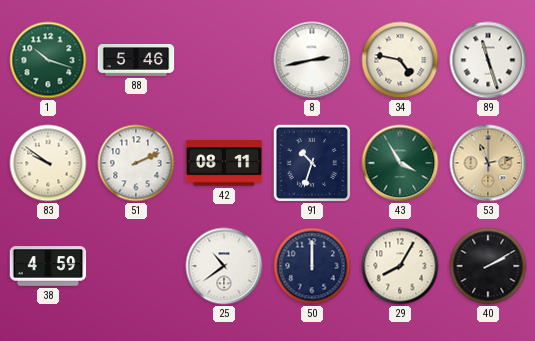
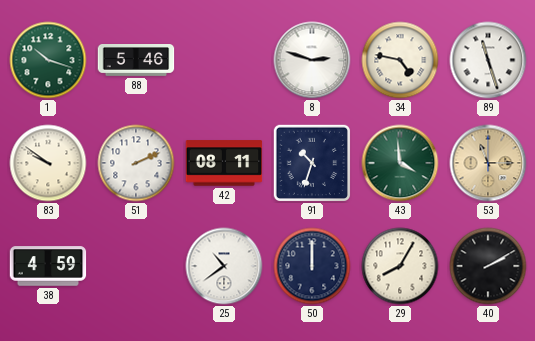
8: 2:43 -> 2:48
43: 3:55 -> 3:59
53: 11:13 -> 11:15
